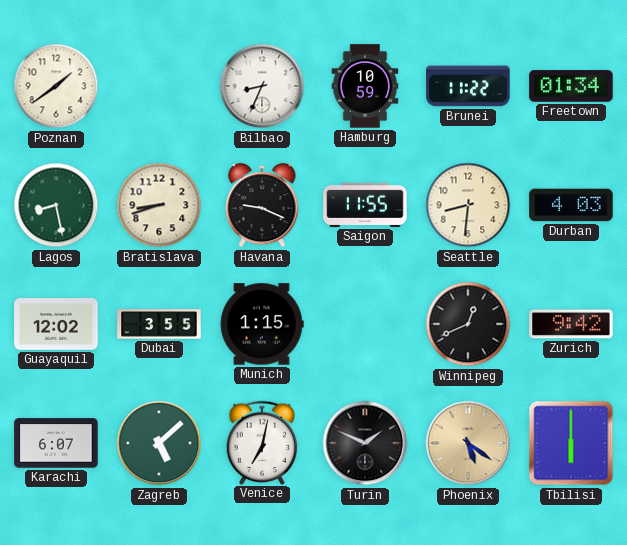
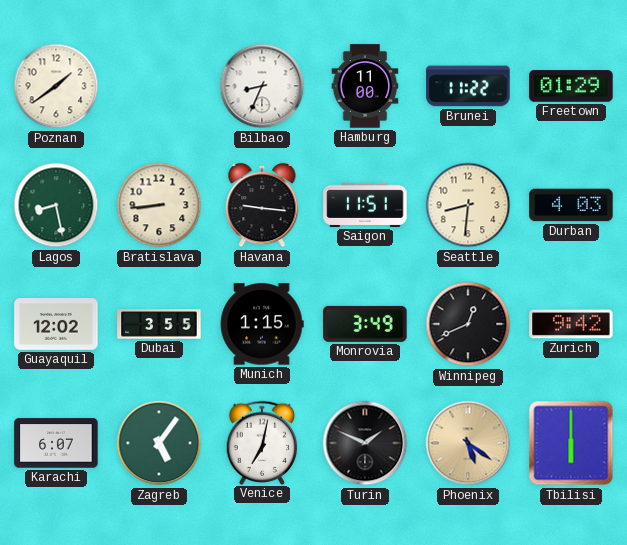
Hamburg: 10:59 -> 11:00
Freetown: 01:34 -> 01:29
Bratislava: 8:42 -> 8:44
Havana: 9:19 -> 9:16
Saigon: 11:55 -> 11:51
Monrovia: none -> 3:49
Zagreb: 5:08 -> 5:06
